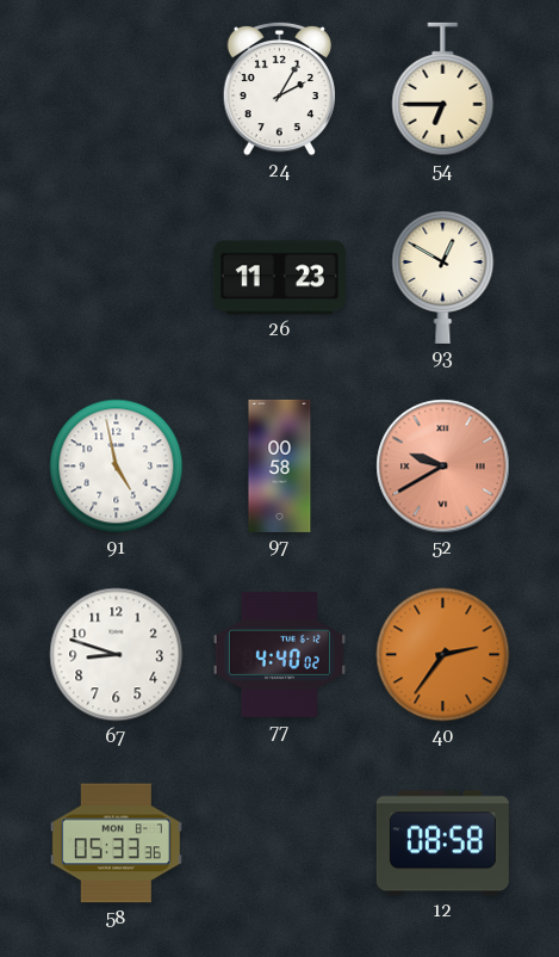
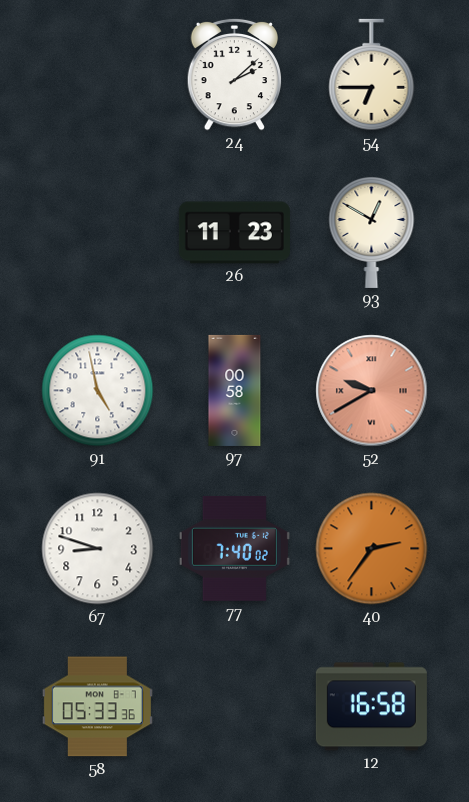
24: 2:05 -> 2:08
77: 4:40 -> 7:40
12: 08:58 -> 16:58
